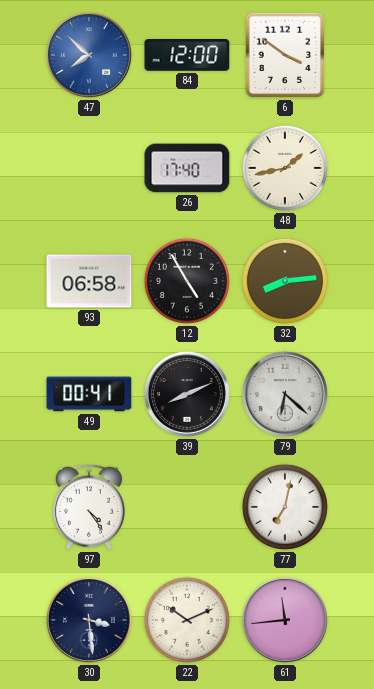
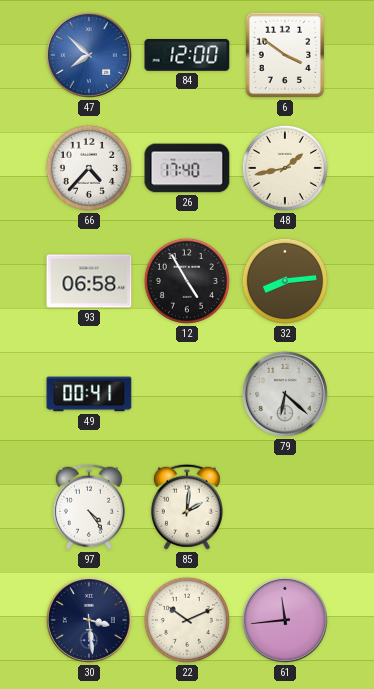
66: none -> 4:37
39: 8:11 -> none
85: none -> 2:01
77: 7:02 -> none
